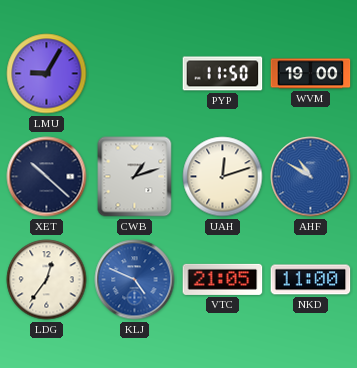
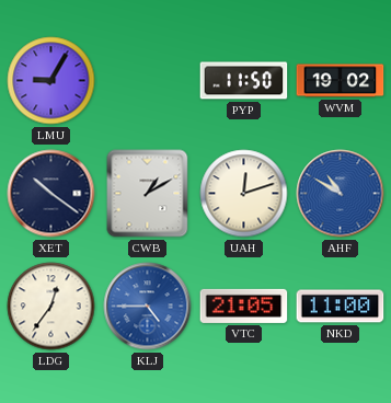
WVM: 19:00 -> 19:02
XET: 10:22 -> 10:21
CWB: 1:12 -> 1:10
KLJ: 4:49 -> 4:45
